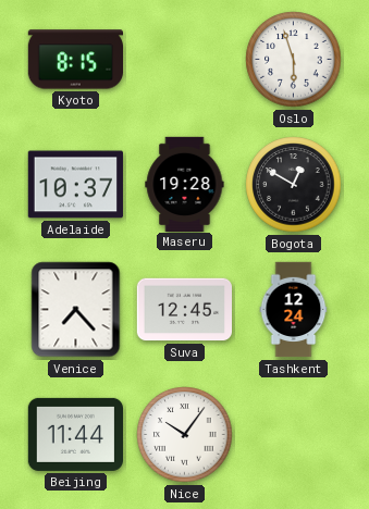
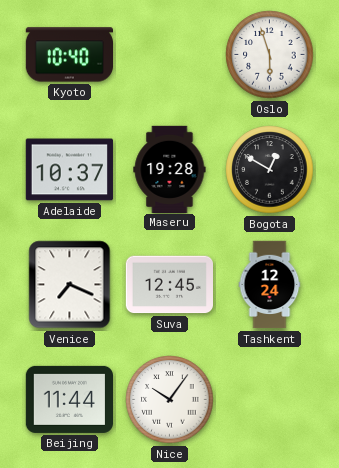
Kyoto: 8:15 -> 10:40
Venice: 7:23 -> 7:19
